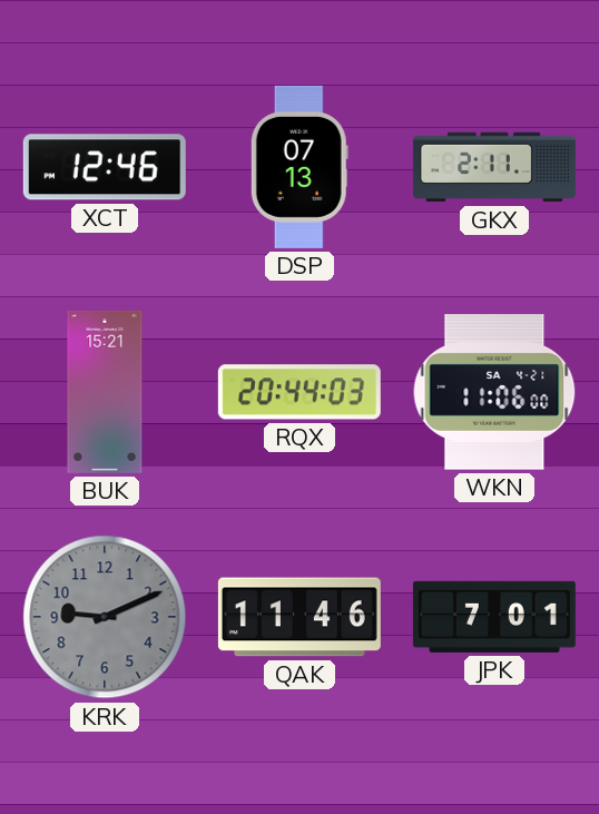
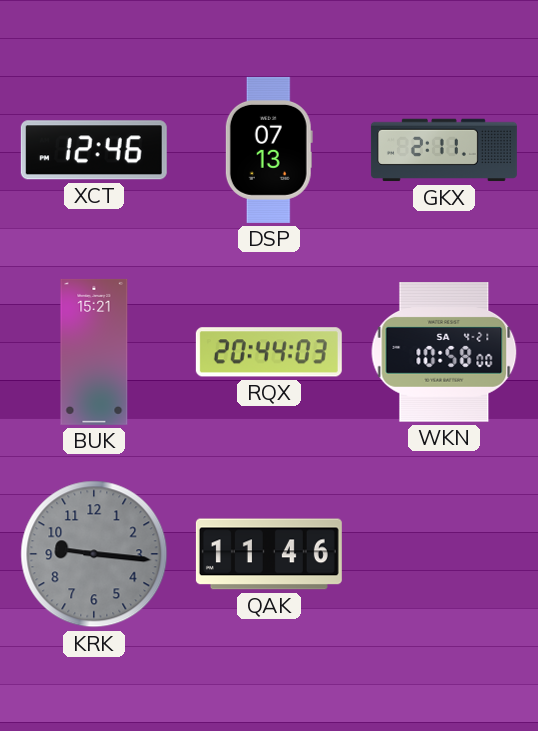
WKN: 11:06 -> 10:58
KRK: 9:11 -> 9:16
JPK: 7:01 -> none
